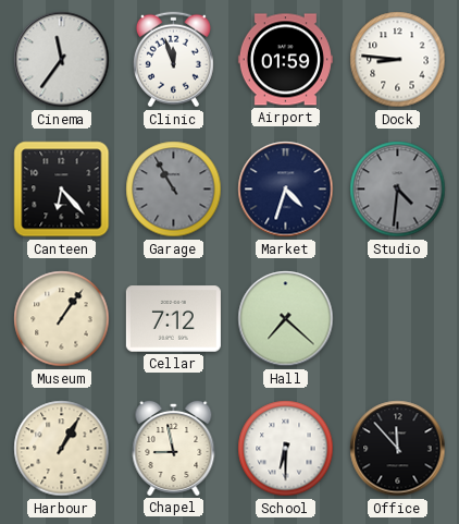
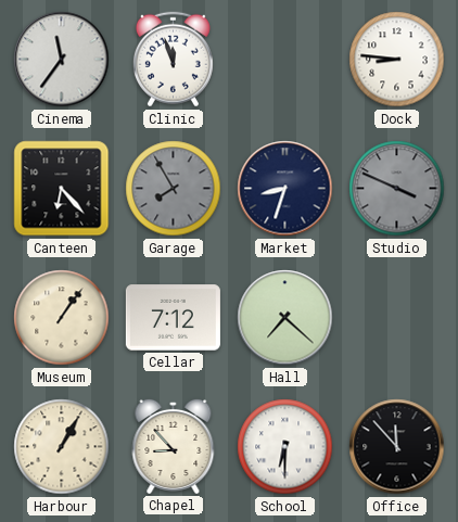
Airport: 01:59 -> none
Garage: 10:55 -> 7:55
Market: 4:33 -> 8:33
Studio: 4:31 -> 3:49
Chapel: 8:58 -> 8:53
